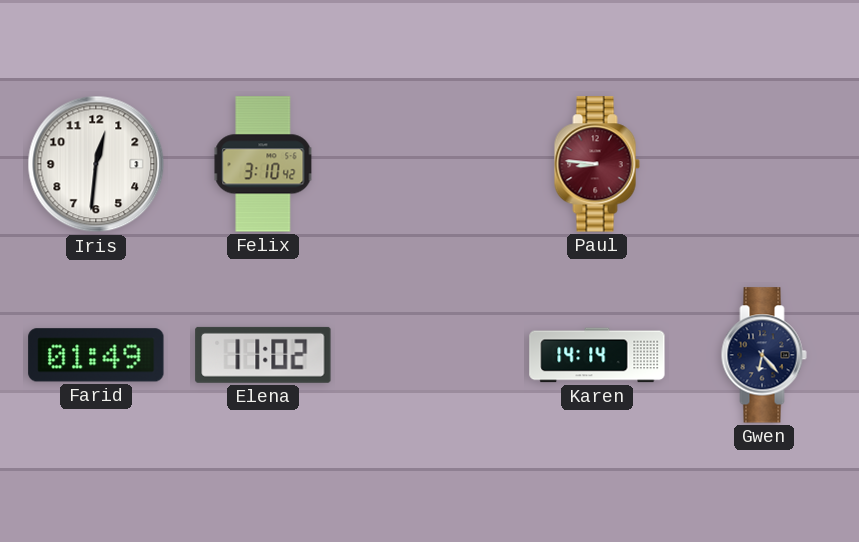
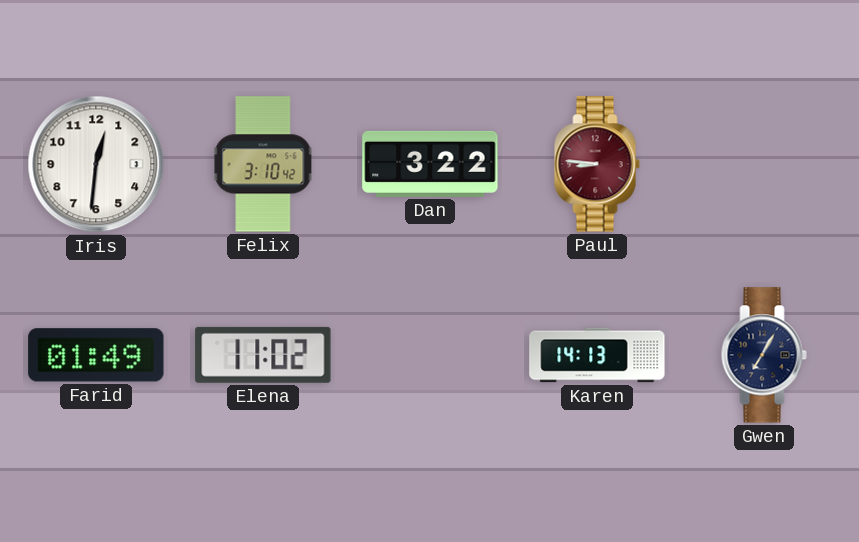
Dan: none -> 3:22
Karen: 14:14 -> 14:13
Gwen: 6:23 -> 7:05
